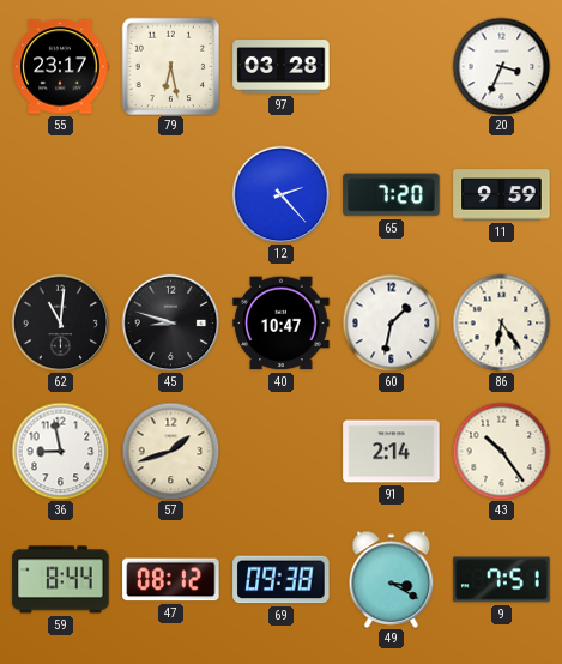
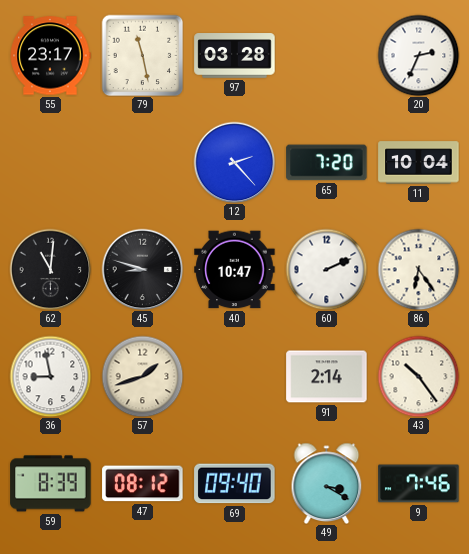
79: 6:28 -> 11:28
20: 3:34 -> 2:34
11: 9:59 -> 10:04
60: 1:32 -> 2:11
59: 8:44 -> 8:39
69: 09:38 -> 09:40
9: 7:51 -> 7:46
